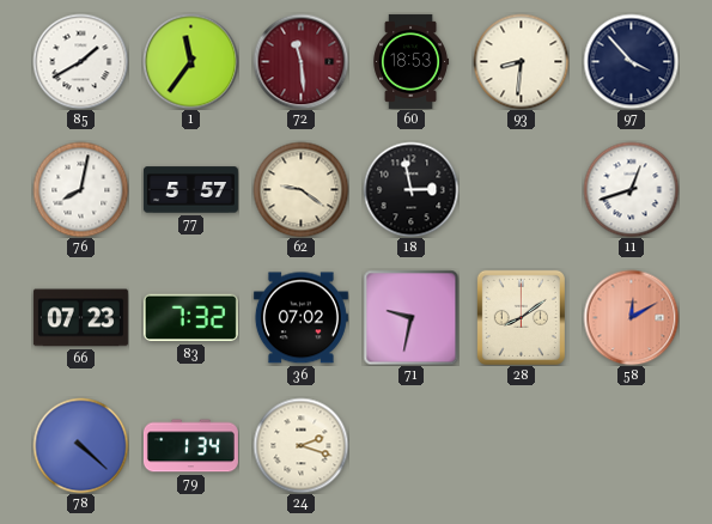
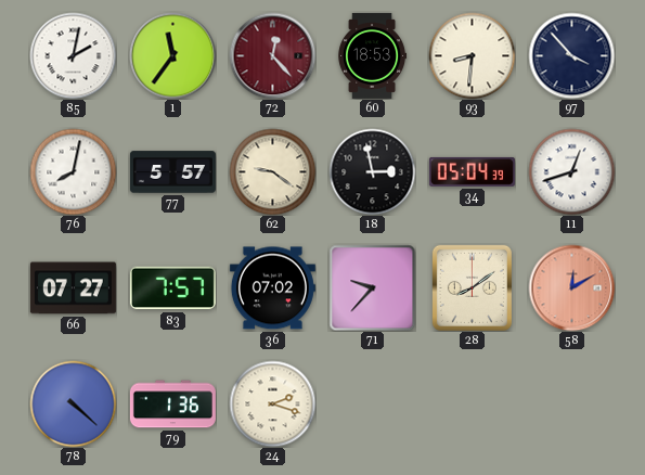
85: 1:40 -> 2:02
72: 11:29 -> 12:23
34: none -> 05:04
66: 07:23 -> 07:27
83: 7:32 -> 7:57
71: 9:32 -> 9:37
79: 1:34 -> 1:36
